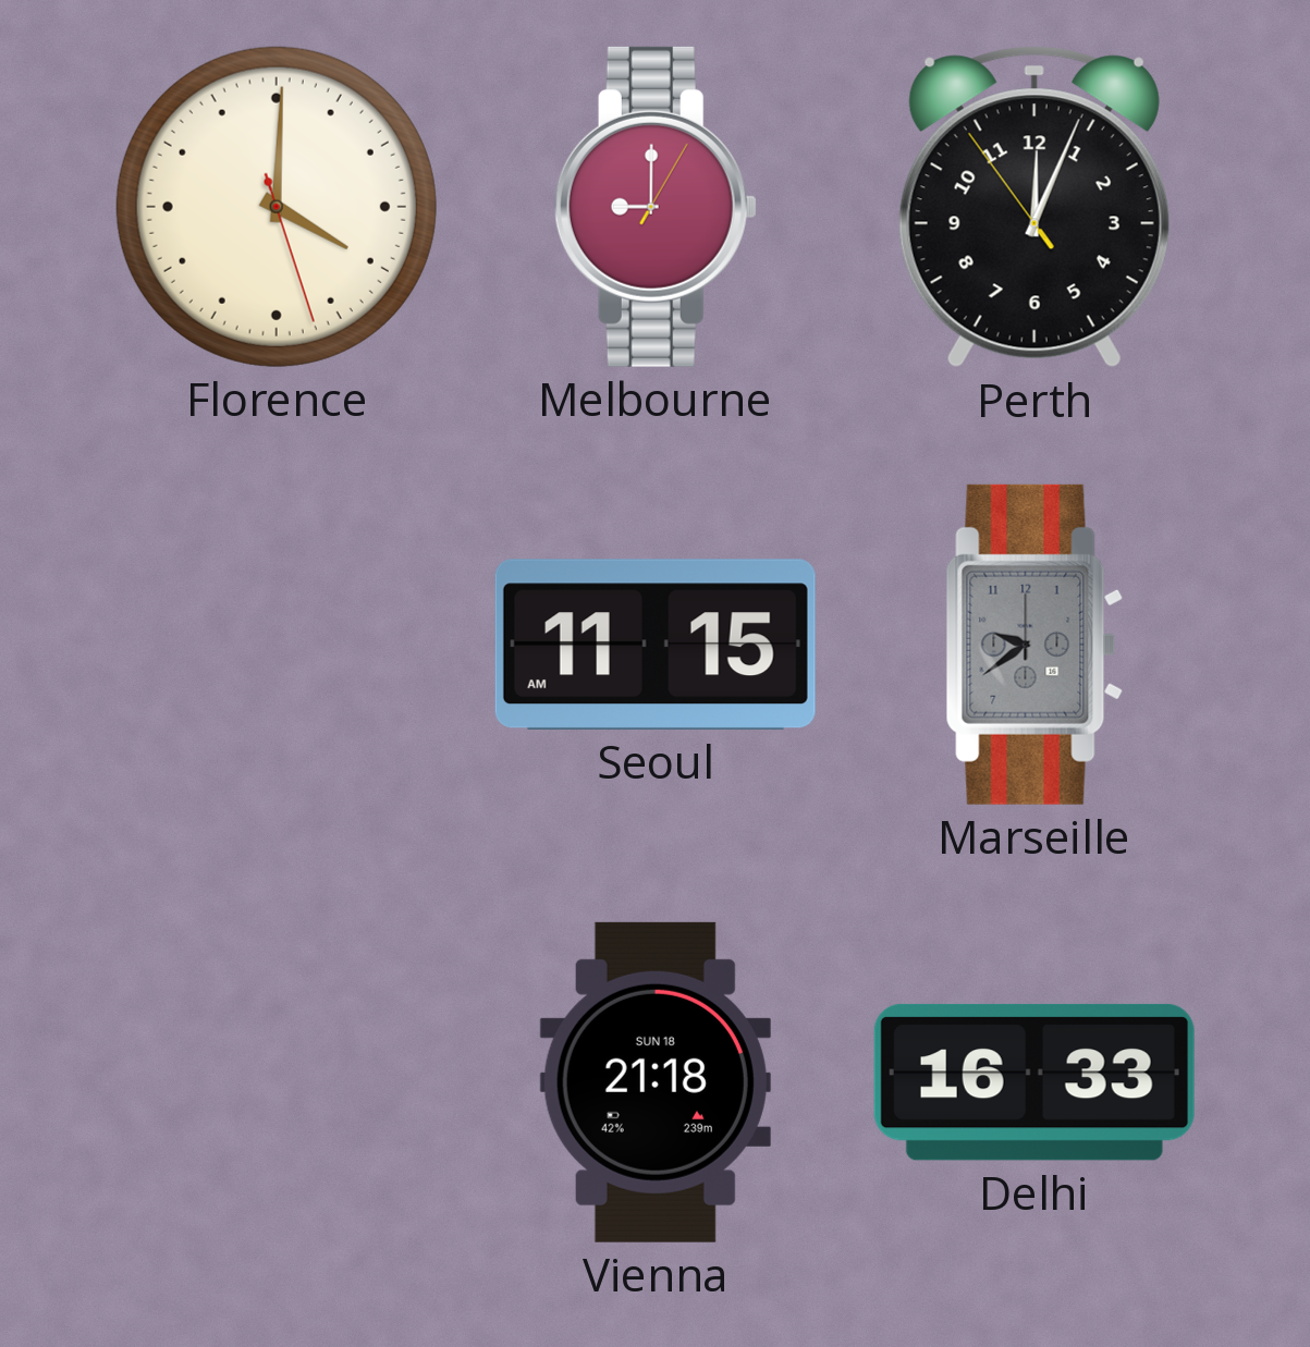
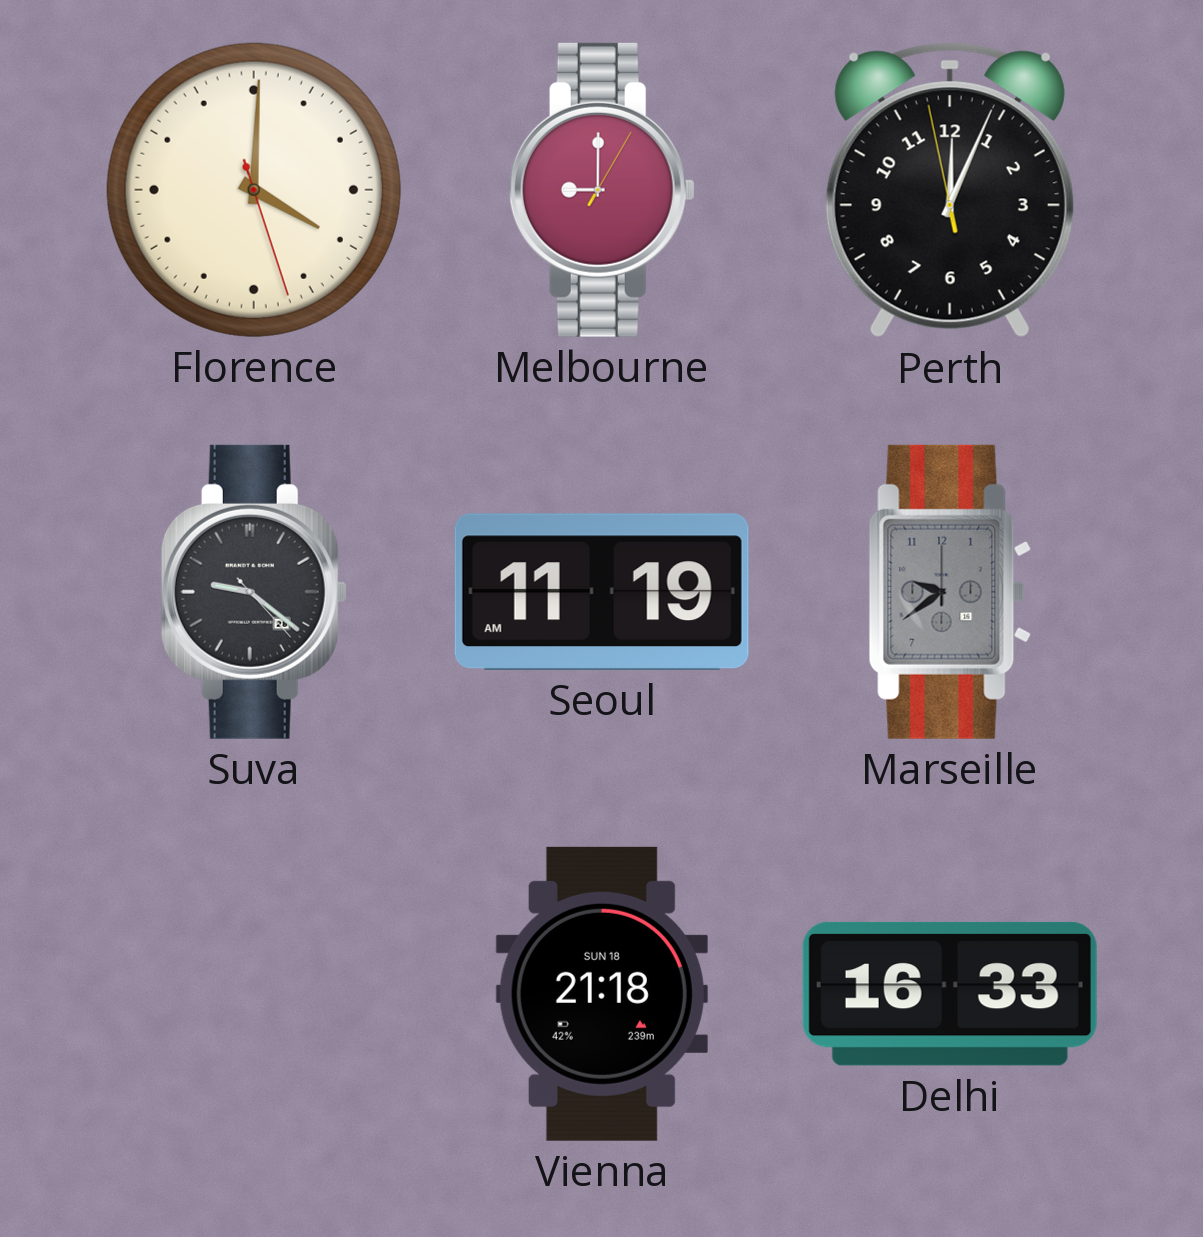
Perth: 12:03:54 -> 12:03:58
Suva: none -> 9:21
Seoul: 11:15 -> 11:19
